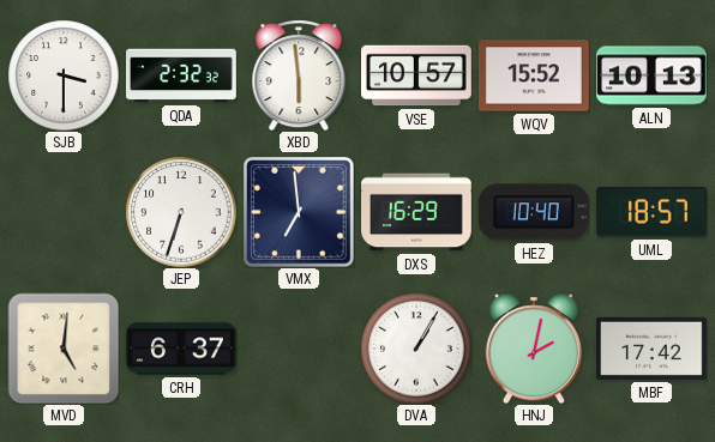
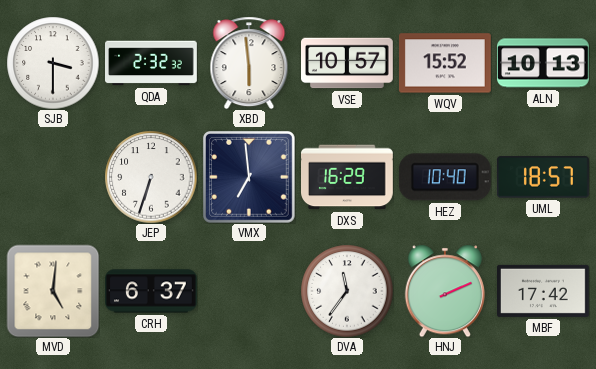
DVA: 1:05 -> 11:36
HNJ: 2:02 -> 2:11
